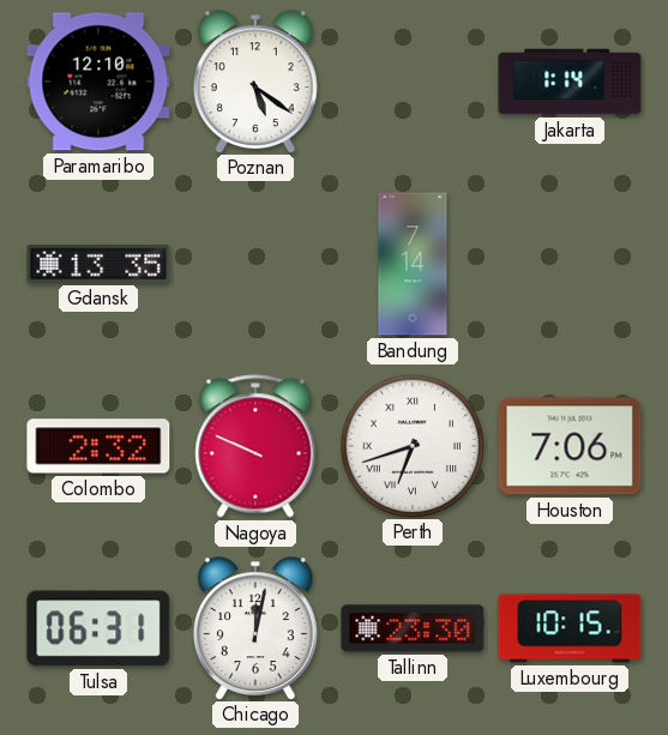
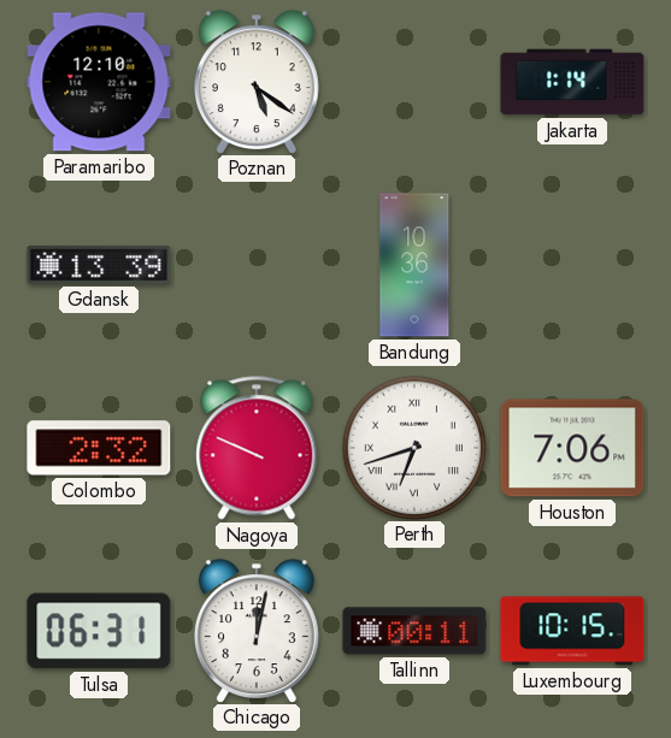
Gdansk: 13:35 -> 13:39
Bandung: 7:14 -> 10:36
Tallinn: 23:30 -> 00:11
